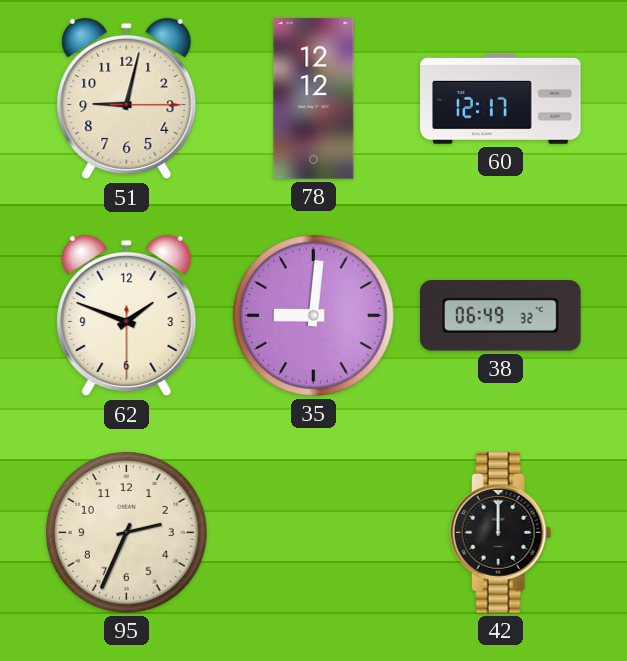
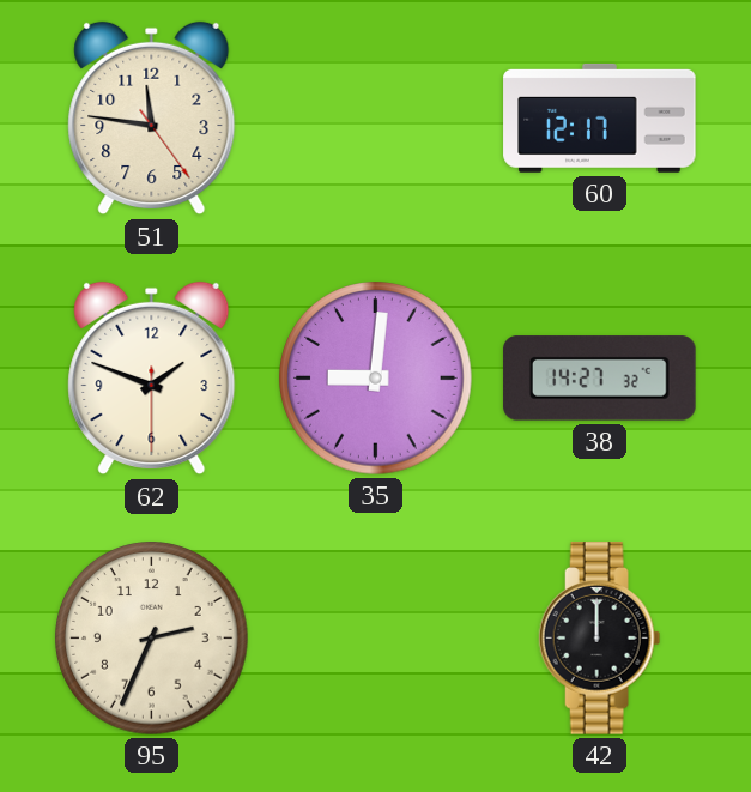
51: 9:02 -> 11:46
78: 12:12 -> none
38: 06:49 -> 14:27
